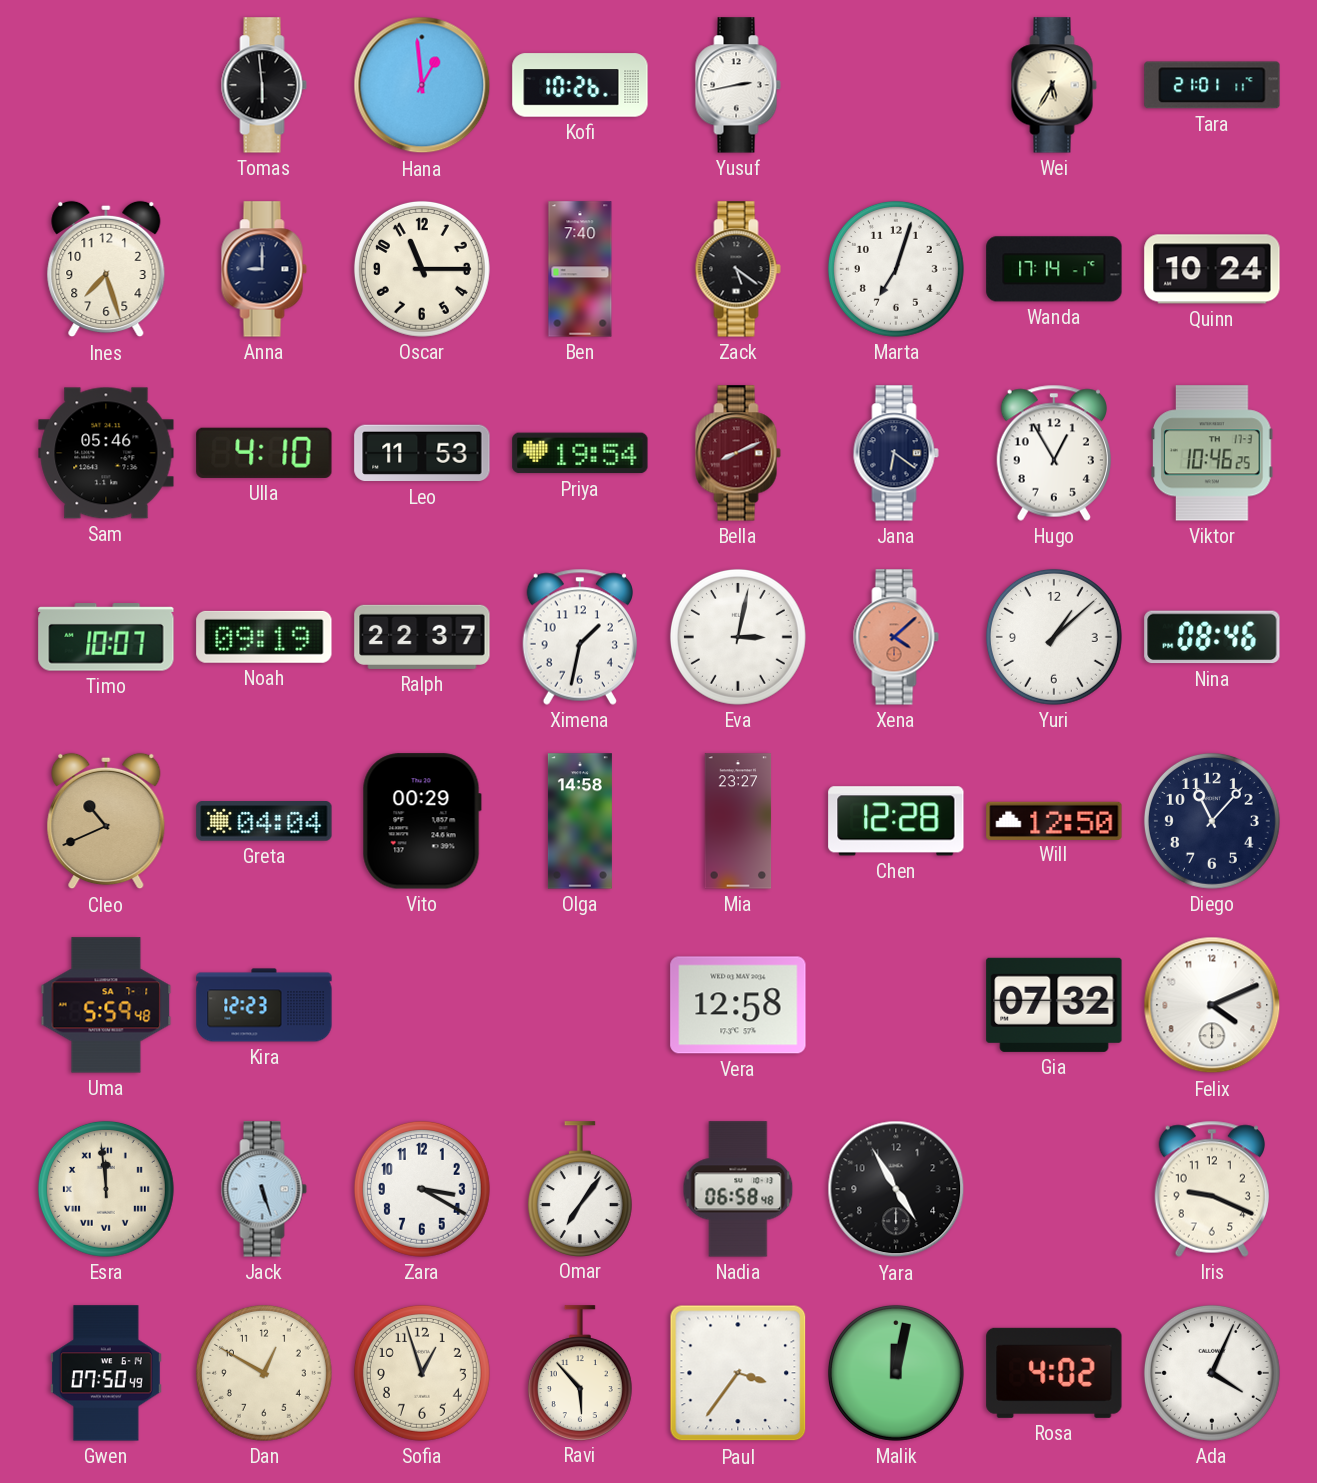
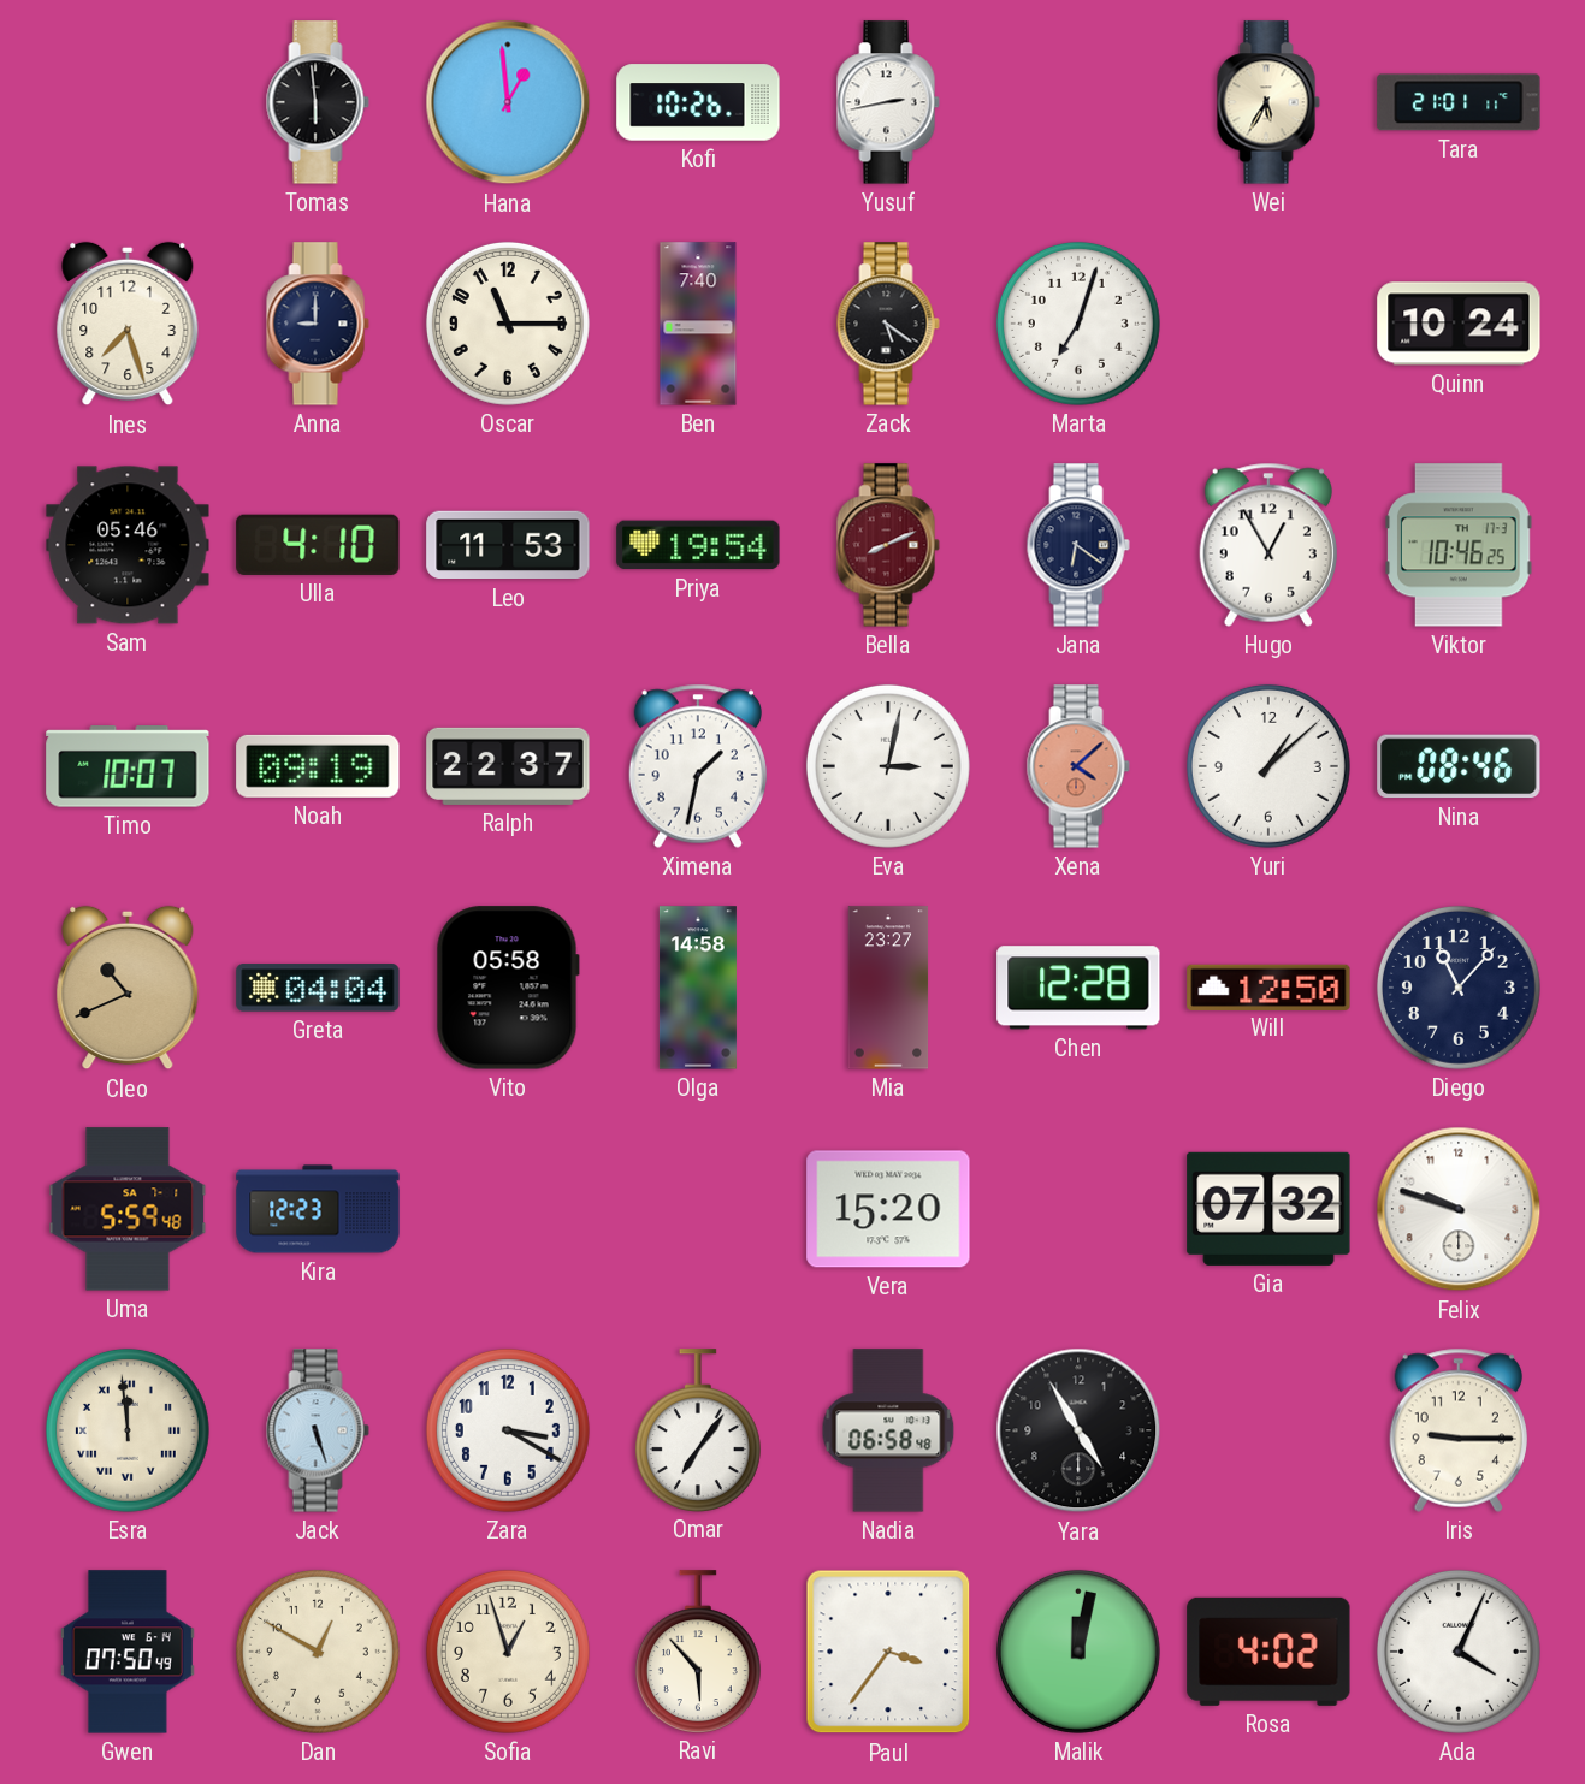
Wanda: 17:14 -> none
Vito: 00:29 -> 05:58
Vera: 12:58 -> 15:20
Felix: 4:11 -> 9:48
Iris: 9:19 -> 9:15
